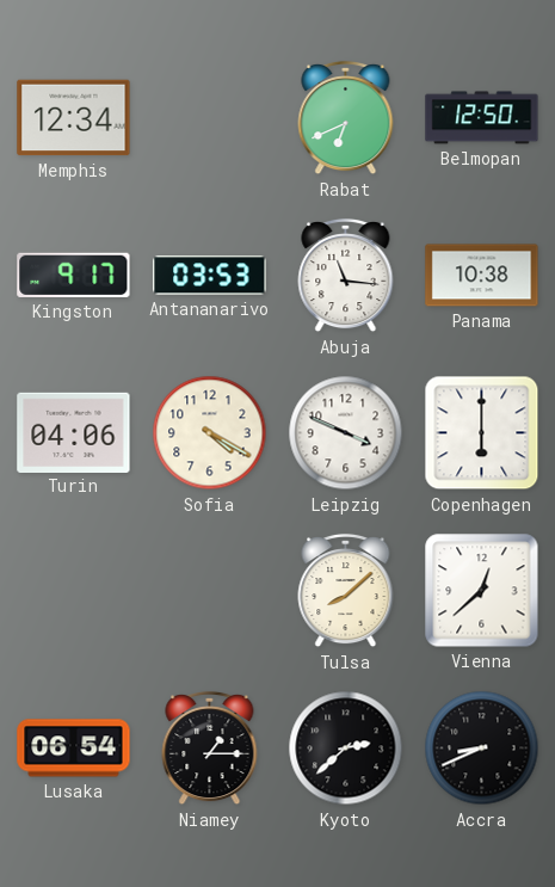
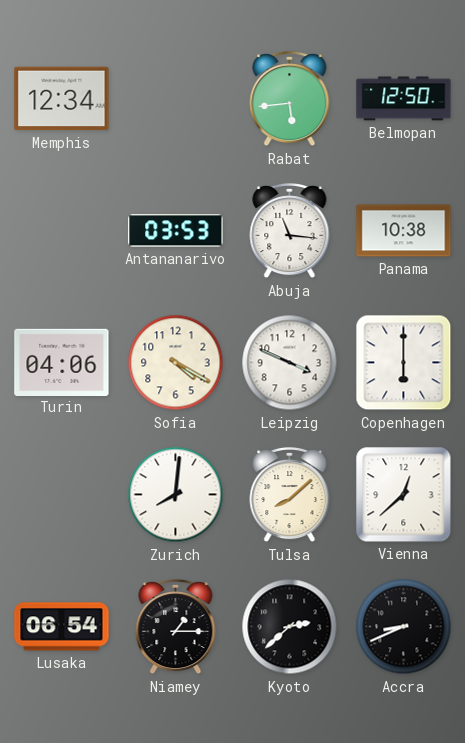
Rabat: 6:41 -> 5:44
Kingston: 9:17 -> none
Zurich: none -> 8:01
